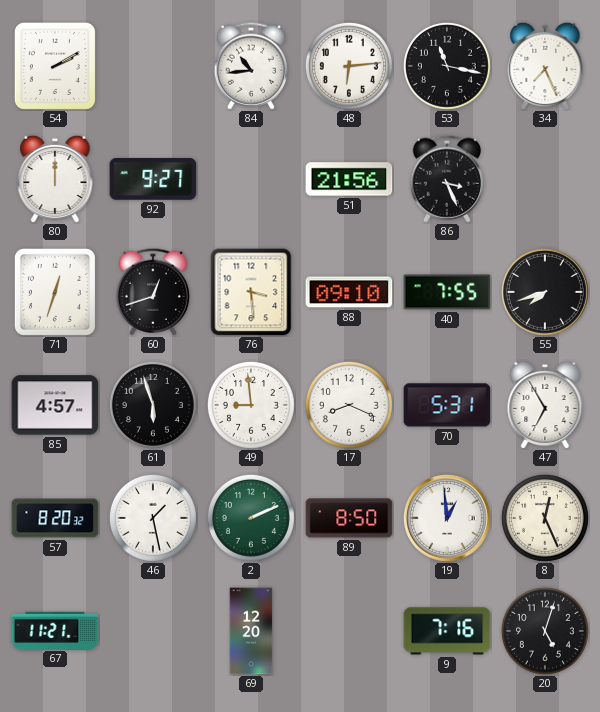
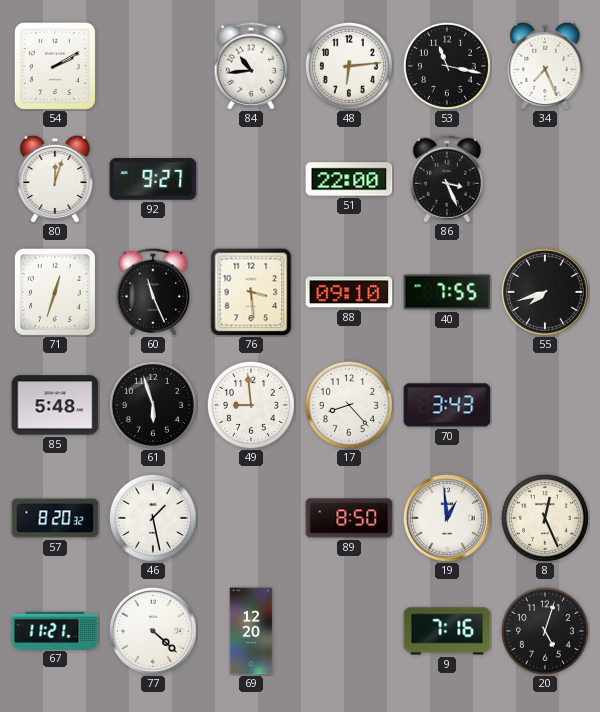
80: 12:00 -> 12:03
51: 21:56 -> 22:00
60: 12:42 -> 11:26
85: 4:57 -> 5:48
17: 8:19 -> 8:23
70: 5:31 -> 3:43
47: 6:55 -> none
2: 2:11 -> none
77: none -> 4:22
